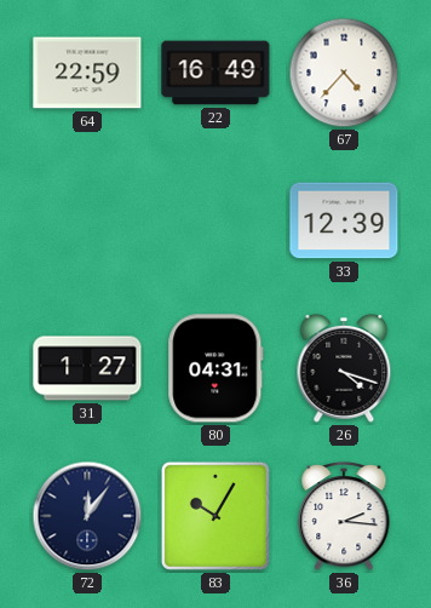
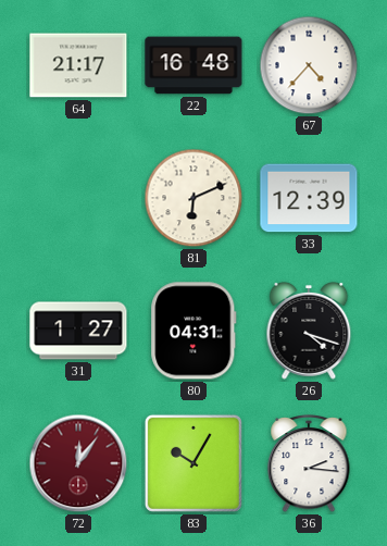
64: 22:59 -> 21:17
22: 16:49 -> 16:48
81: none -> 6:11
72 dial: navy -> burgundy
